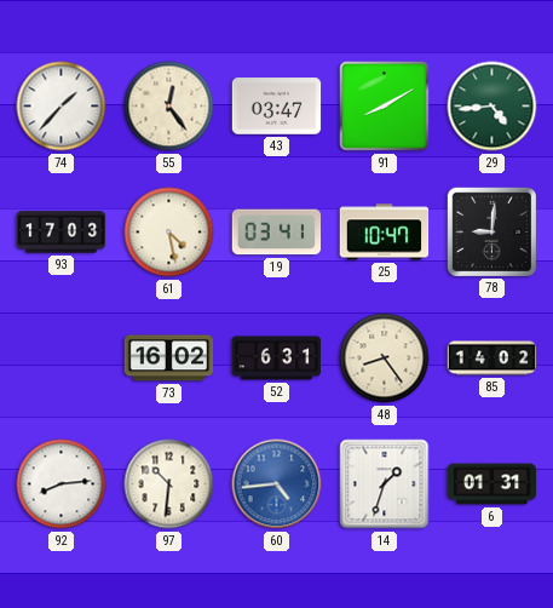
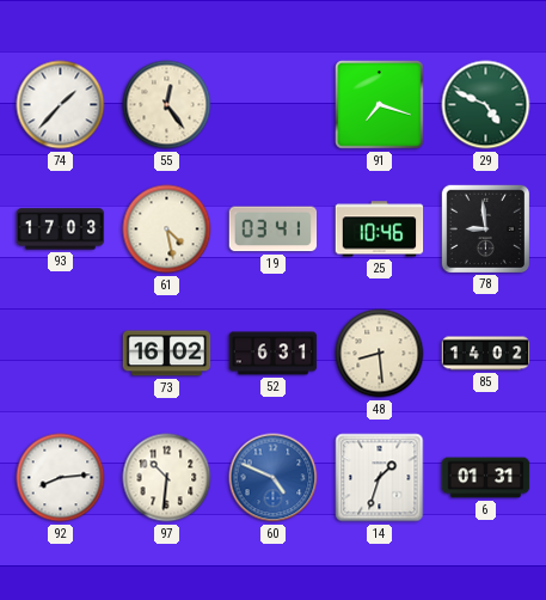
43: 03:47 -> none
91: 8:10 -> 7:18
29: 4:44 -> 4:49
25: 10:47 -> 10:46
78: 9:01 -> 8:59
48: 8:24 -> 8:29
60: 4:44 -> 4:49
